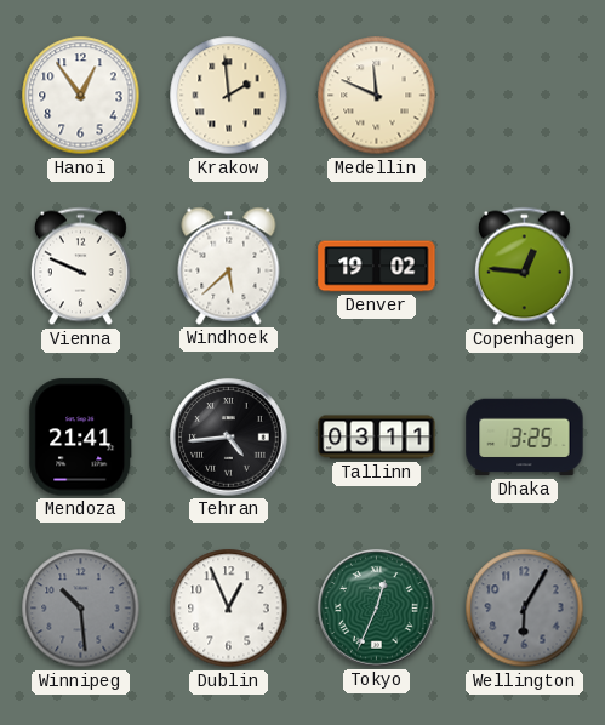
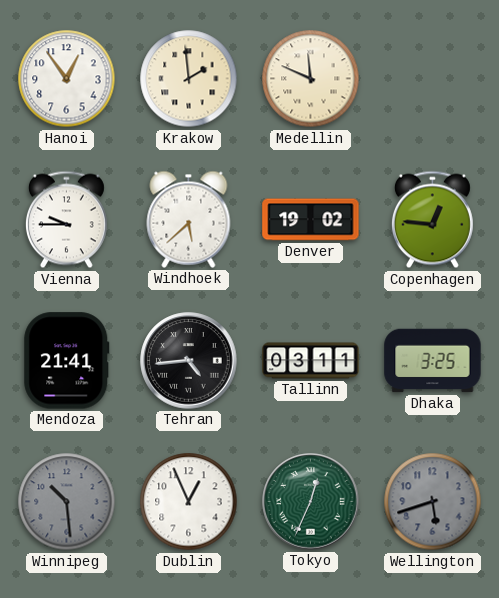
Vienna: 9:49 -> 9:45
Wellington: 6:05 -> 5:42
